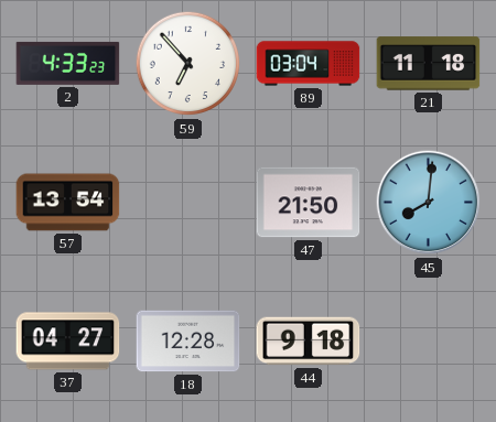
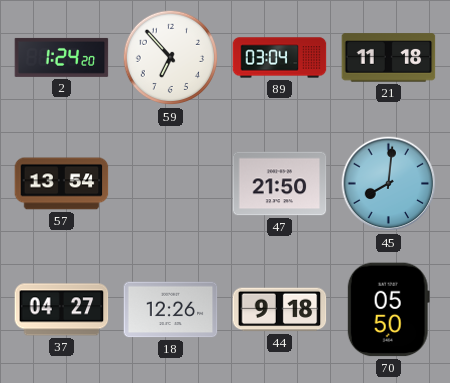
2: 4:33 -> 1:24
18: 12:28 -> 12:26
70: none -> 05:50
